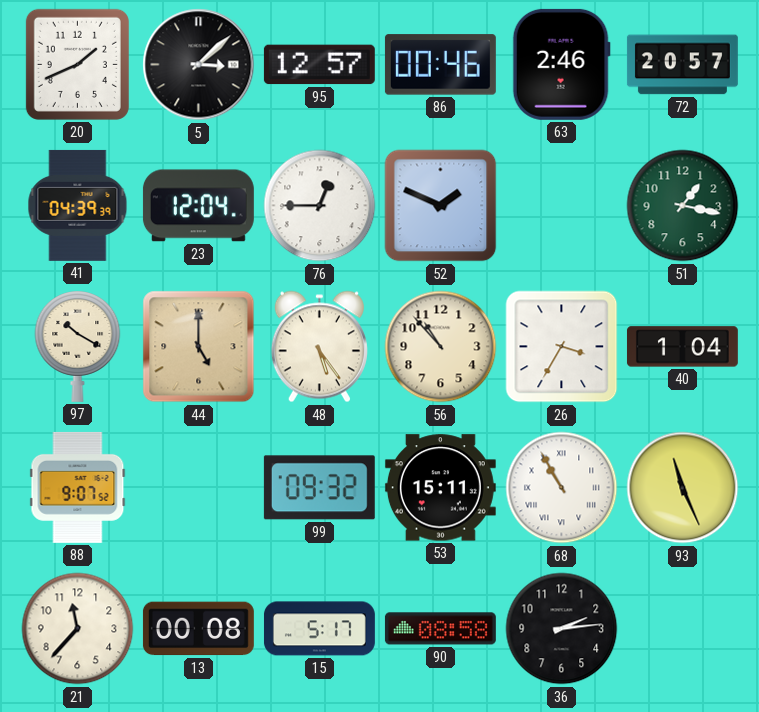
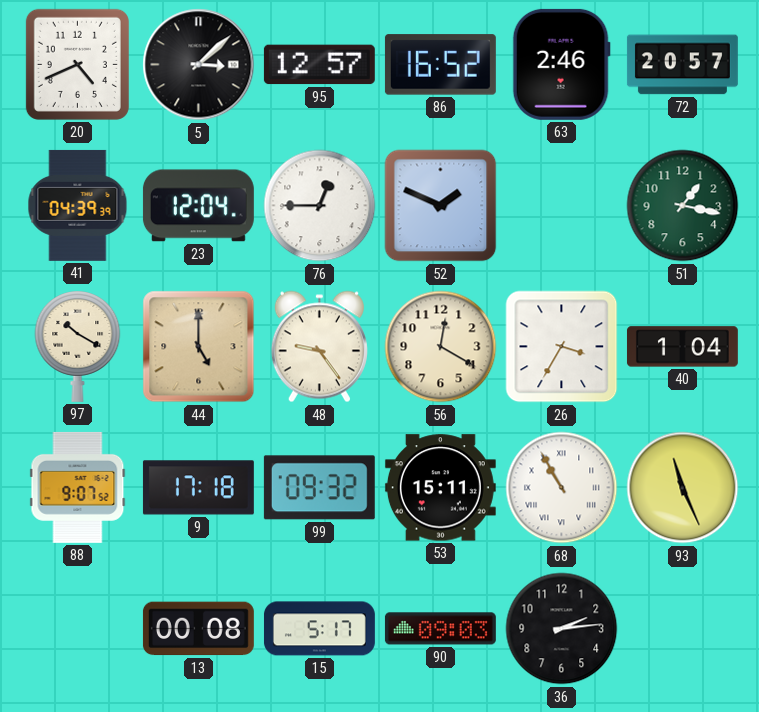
20: 1:41 -> 4:41
86: 00:46 -> 16:52
48: 5:24 -> 9:24
56: 10:53 -> 12:20
9: none -> 17:18
21: 11:37 -> none
90: 08:58 -> 09:03
